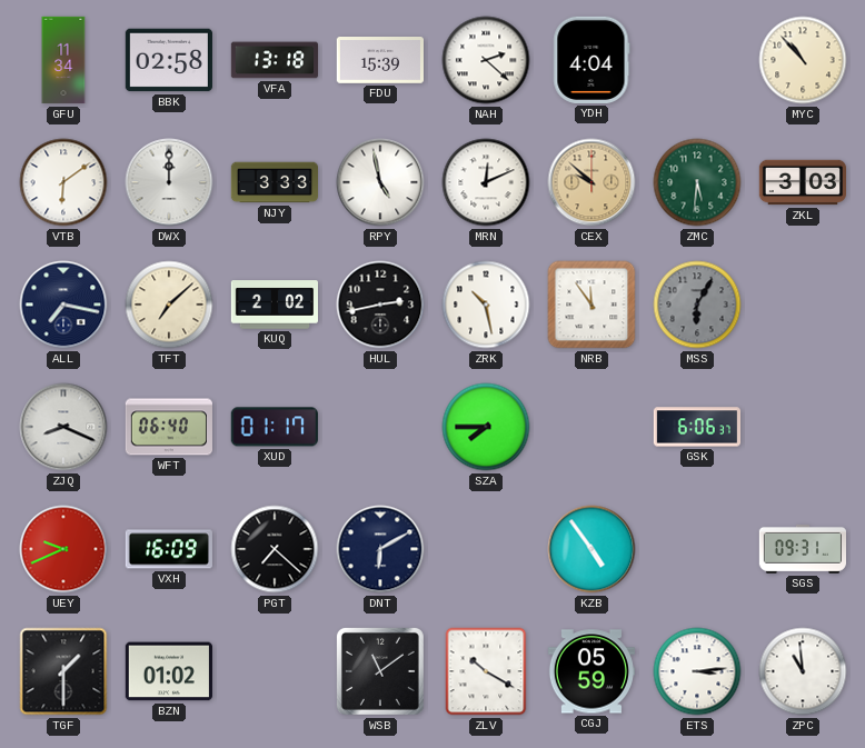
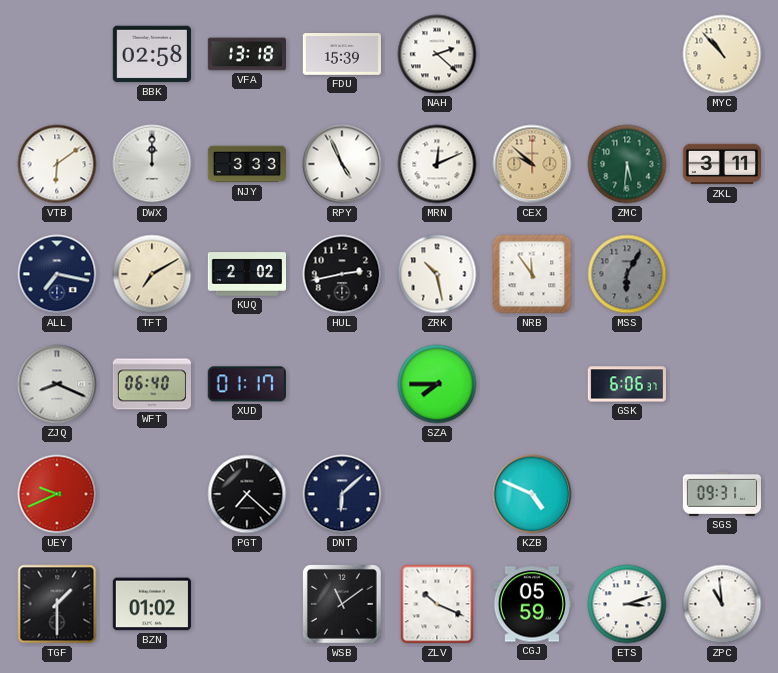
GFU: 11:34 -> none
YDH: 4:04 -> none
RPY: 4:58 -> 4:56
ZKL: 3:03 -> 3:11
TFT: 7:08 -> 7:10
VXH: 16:09 -> none
DNT: 6:10 -> 6:08
KZB: 4:54 -> 4:49
ZLV: 10:20 -> 10:19
ETS: 3:14 -> 3:12
